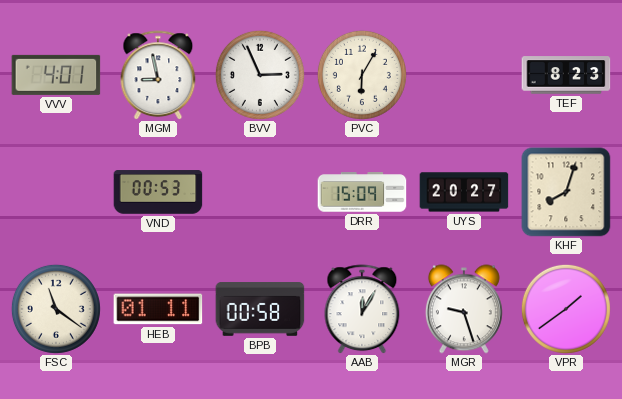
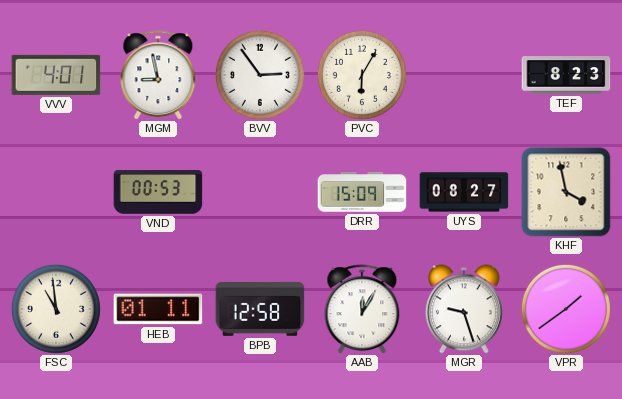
BVV: 2:56 -> 2:54
UYS: 20:27 -> 08:27
KHF: 8:03 -> 3:58
FSC: 11:21 -> 10:59
BPB: 00:58 -> 12:58
